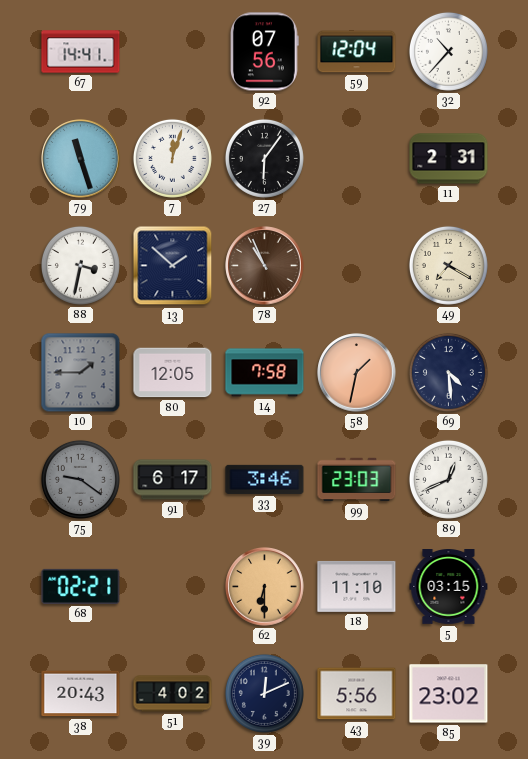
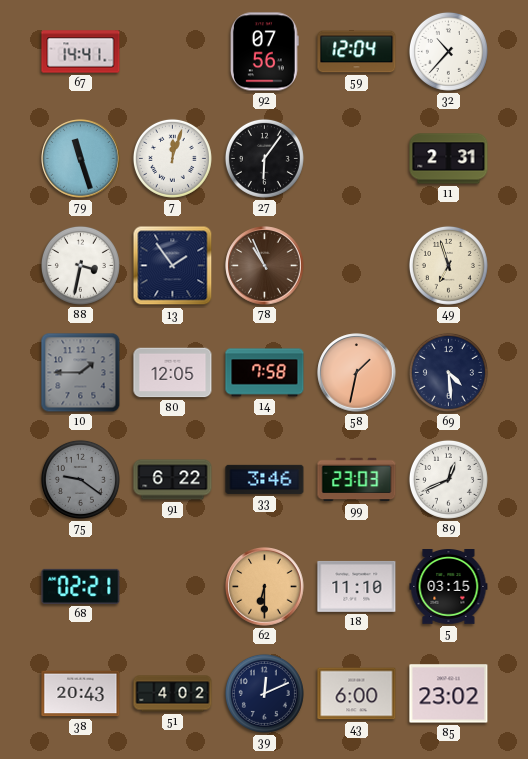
13: 1:52 -> 1:54
49: 7:20 -> 6:57
91: 6:17 -> 6:22
43: 5:56 -> 6:00
